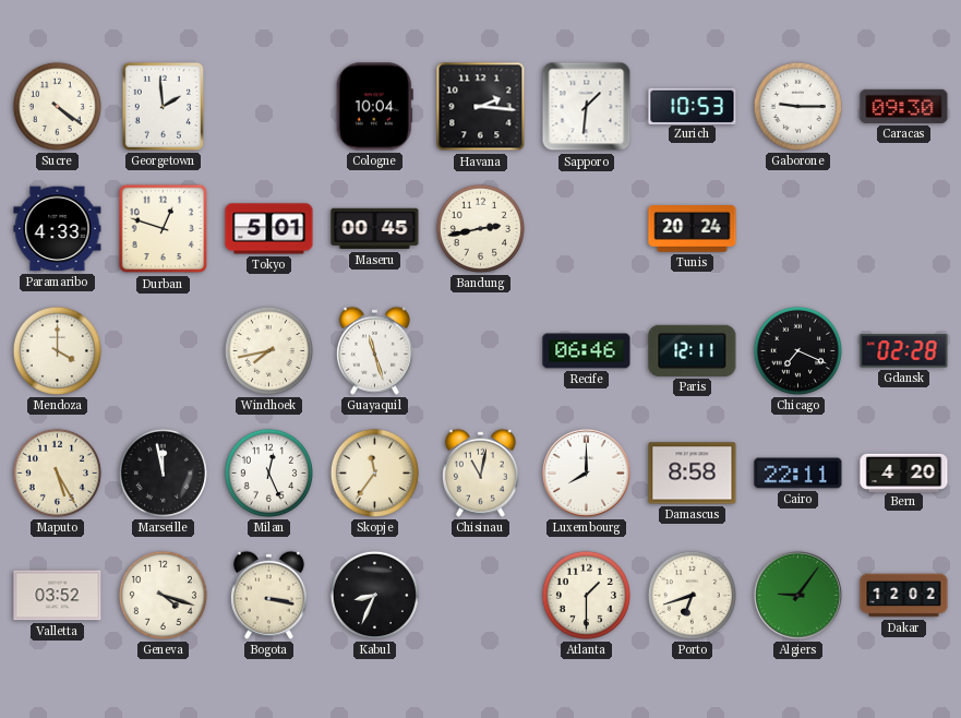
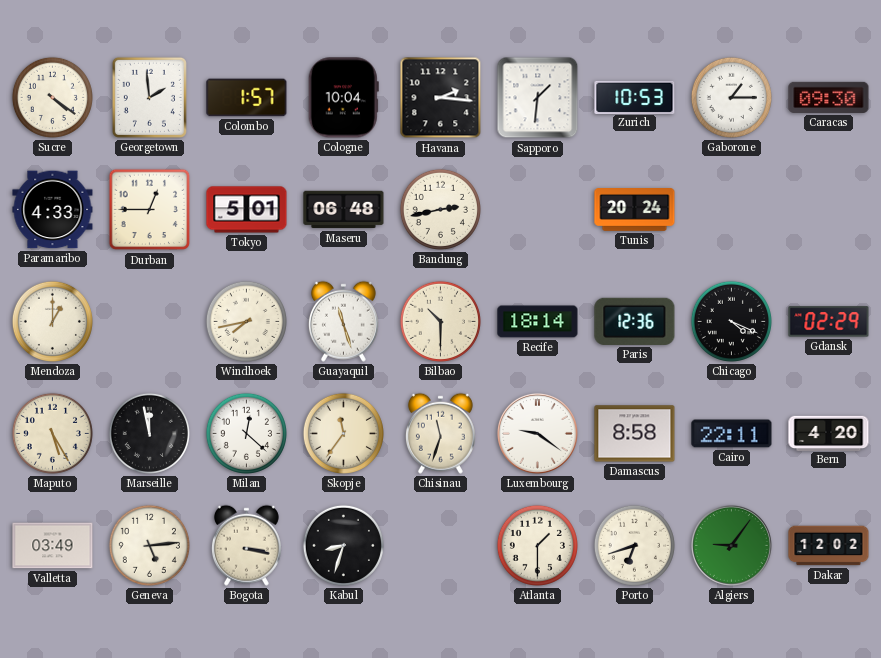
Colombo: none -> 1:57
Gaborone: 9:15 -> 1:15
Durban: 12:48 -> 12:45
Maseru: 00:45 -> 06:48
Mendoza: 4:00 -> 1:00
Bilbao: none -> 10:30
Recife: 06:46 -> 18:14
Paris: 12:11 -> 12:36
Chicago: 7:19 -> 4:19
Gdansk: 02:28 -> 02:29
Milan: 12:26 -> 12:22
Chisinau: 11:02 -> 11:33
Luxembourg: 8:00 -> 9:21
Valletta: 03:52 -> 03:49
Geneva: 4:18 -> 5:14
Kabul: 8:34 -> 8:33
